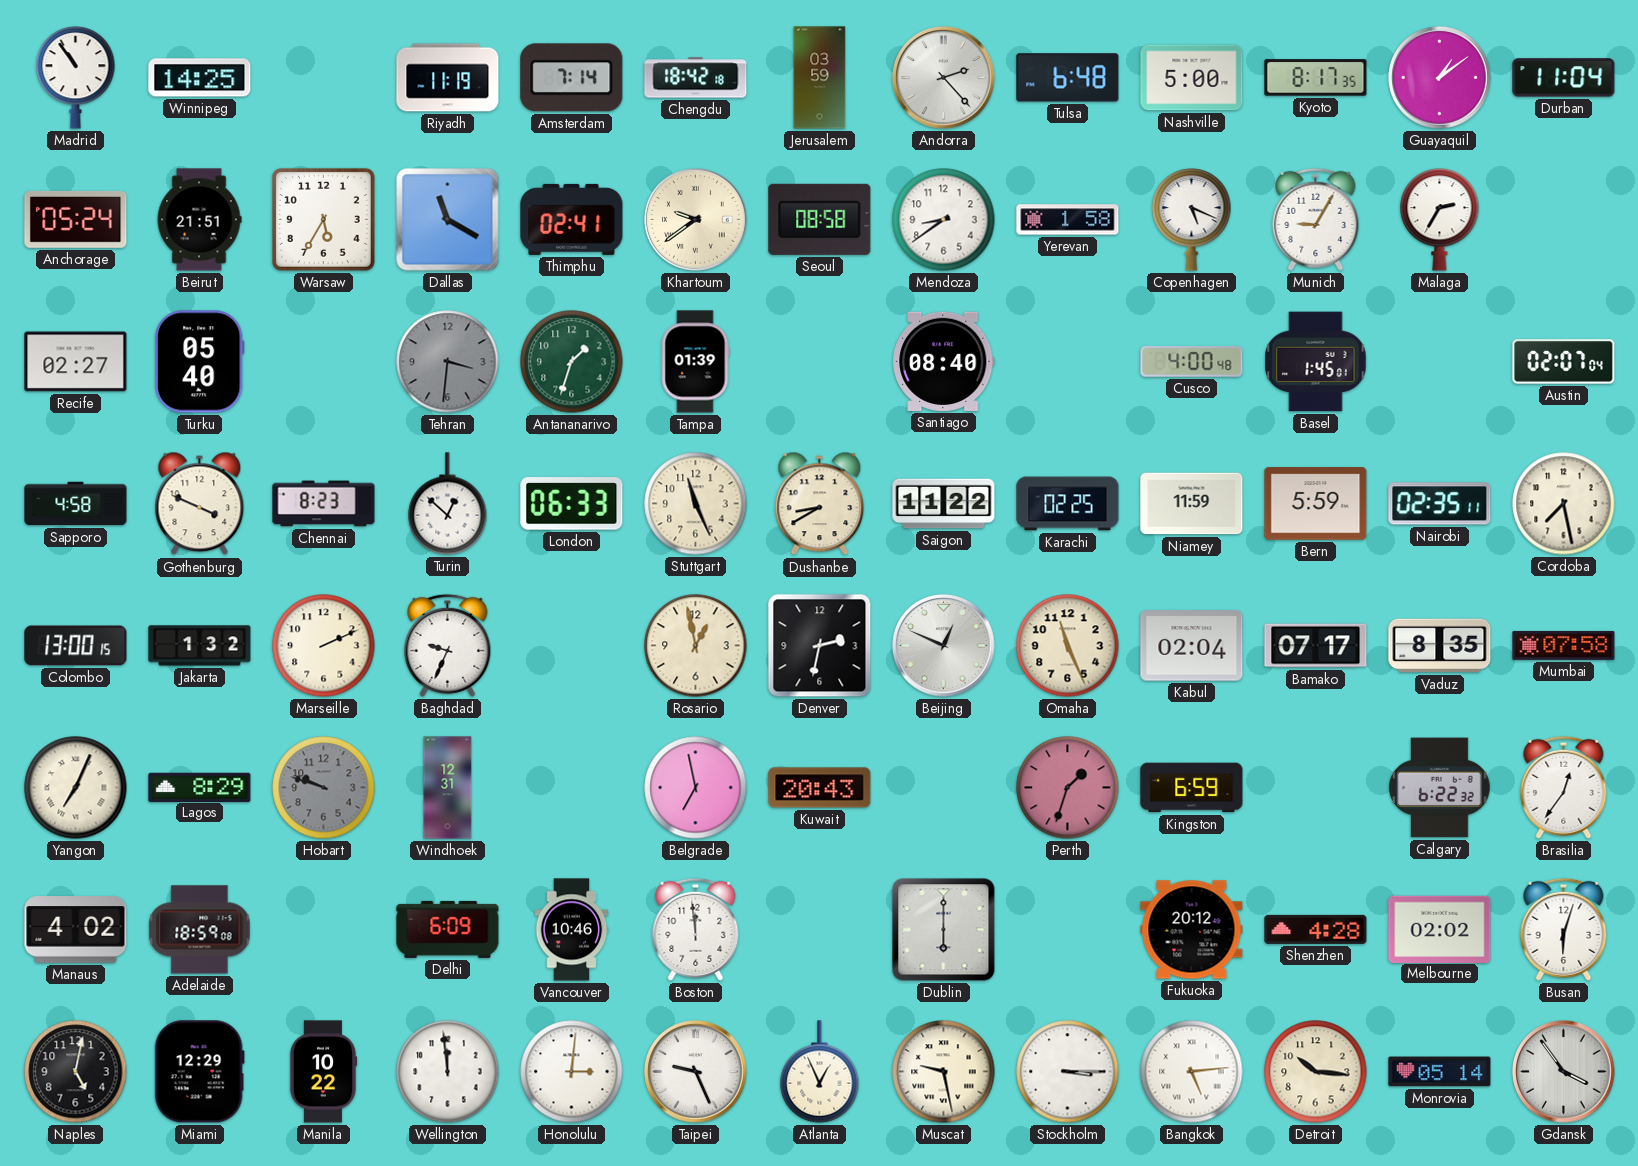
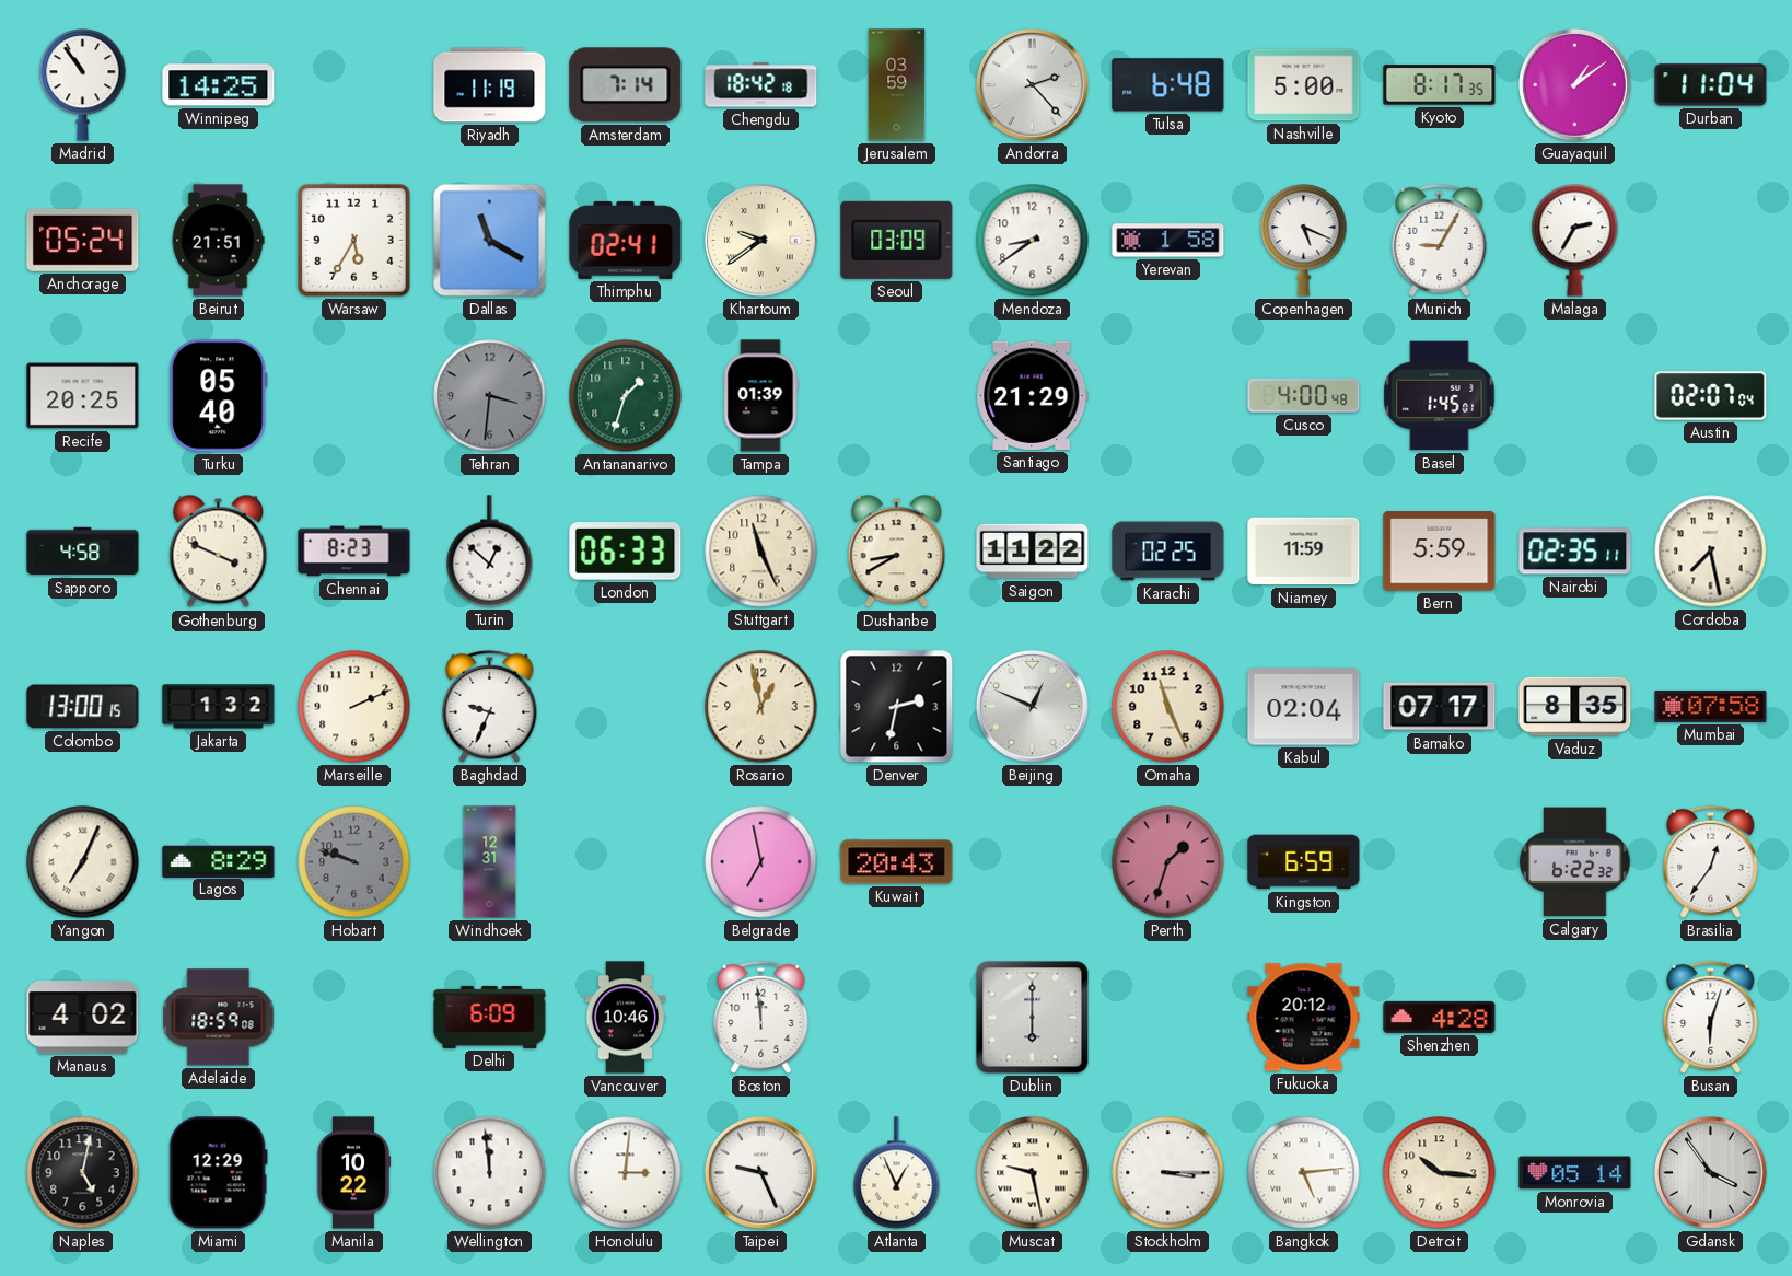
Seoul: 08:58 -> 03:09
Recife: 02:27 -> 20:25
Santiago: 08:40 -> 21:29
Melbourne: 02:02 -> none
